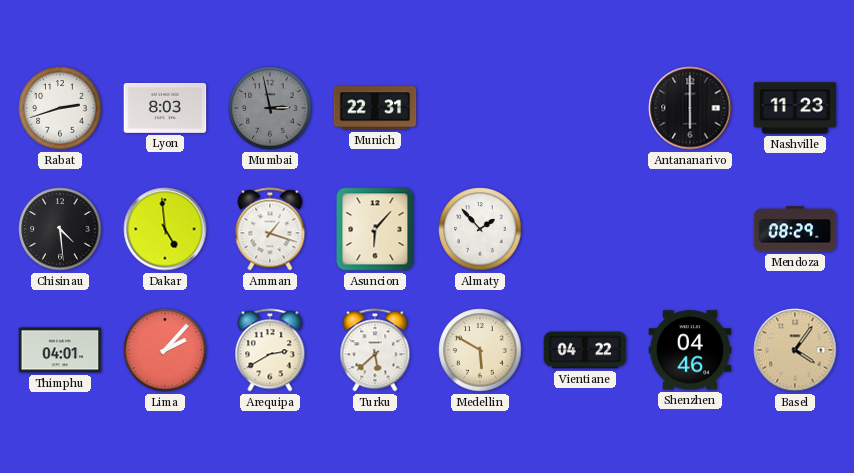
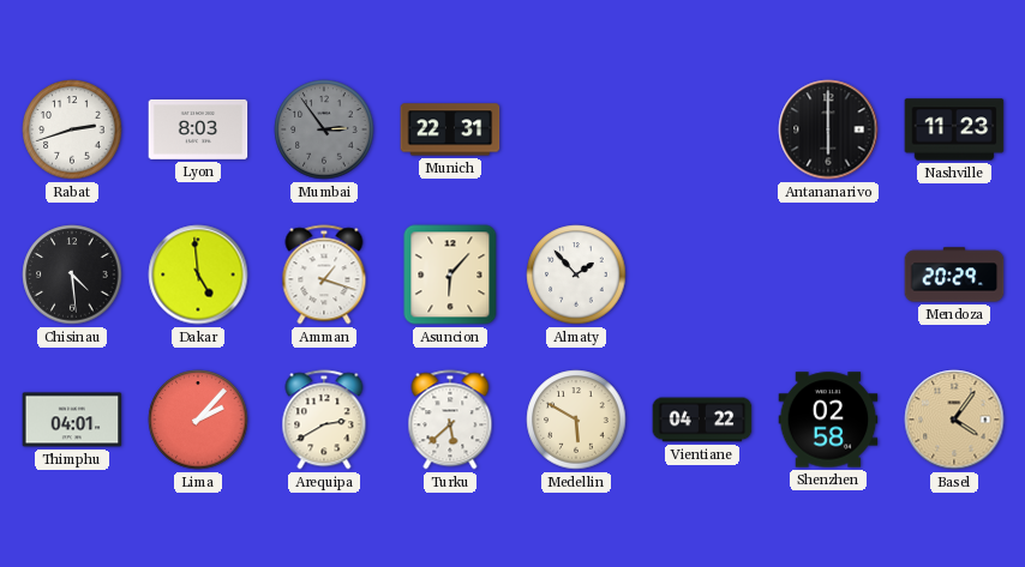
Mumbai: 2:58 -> 2:54
Mendoza: 08:29 -> 20:29
Shenzhen: 04:46 -> 02:58
